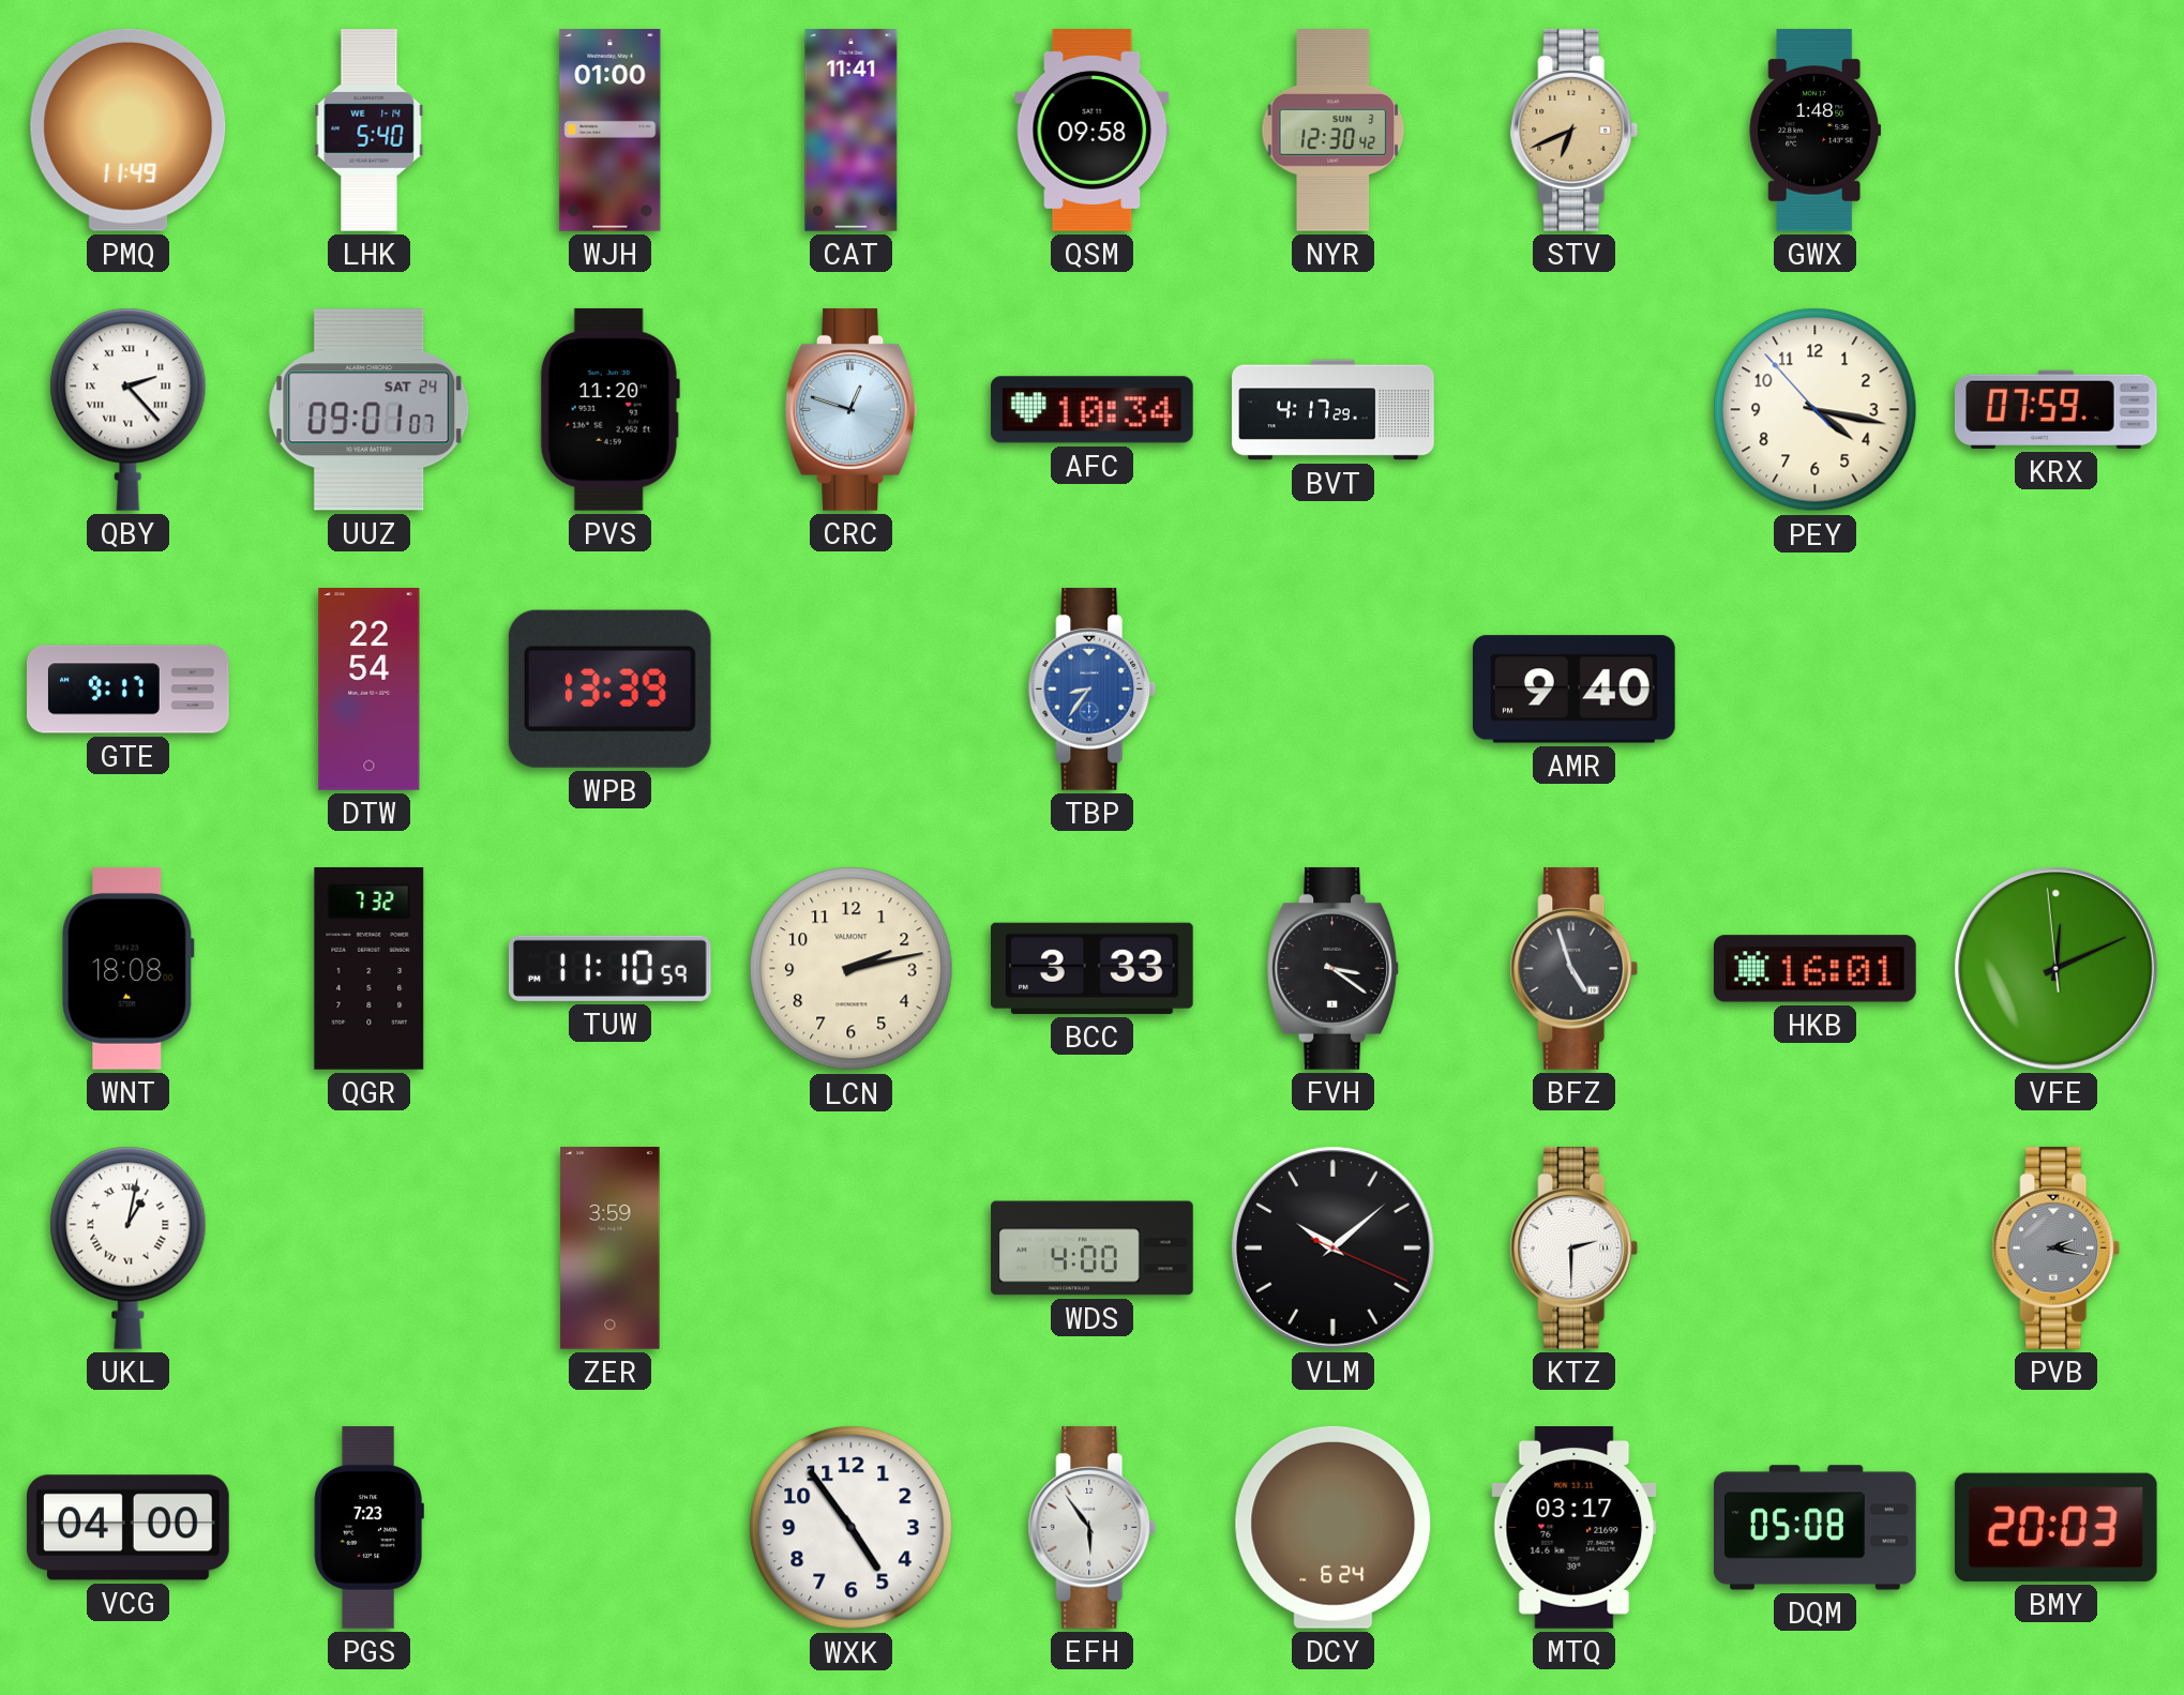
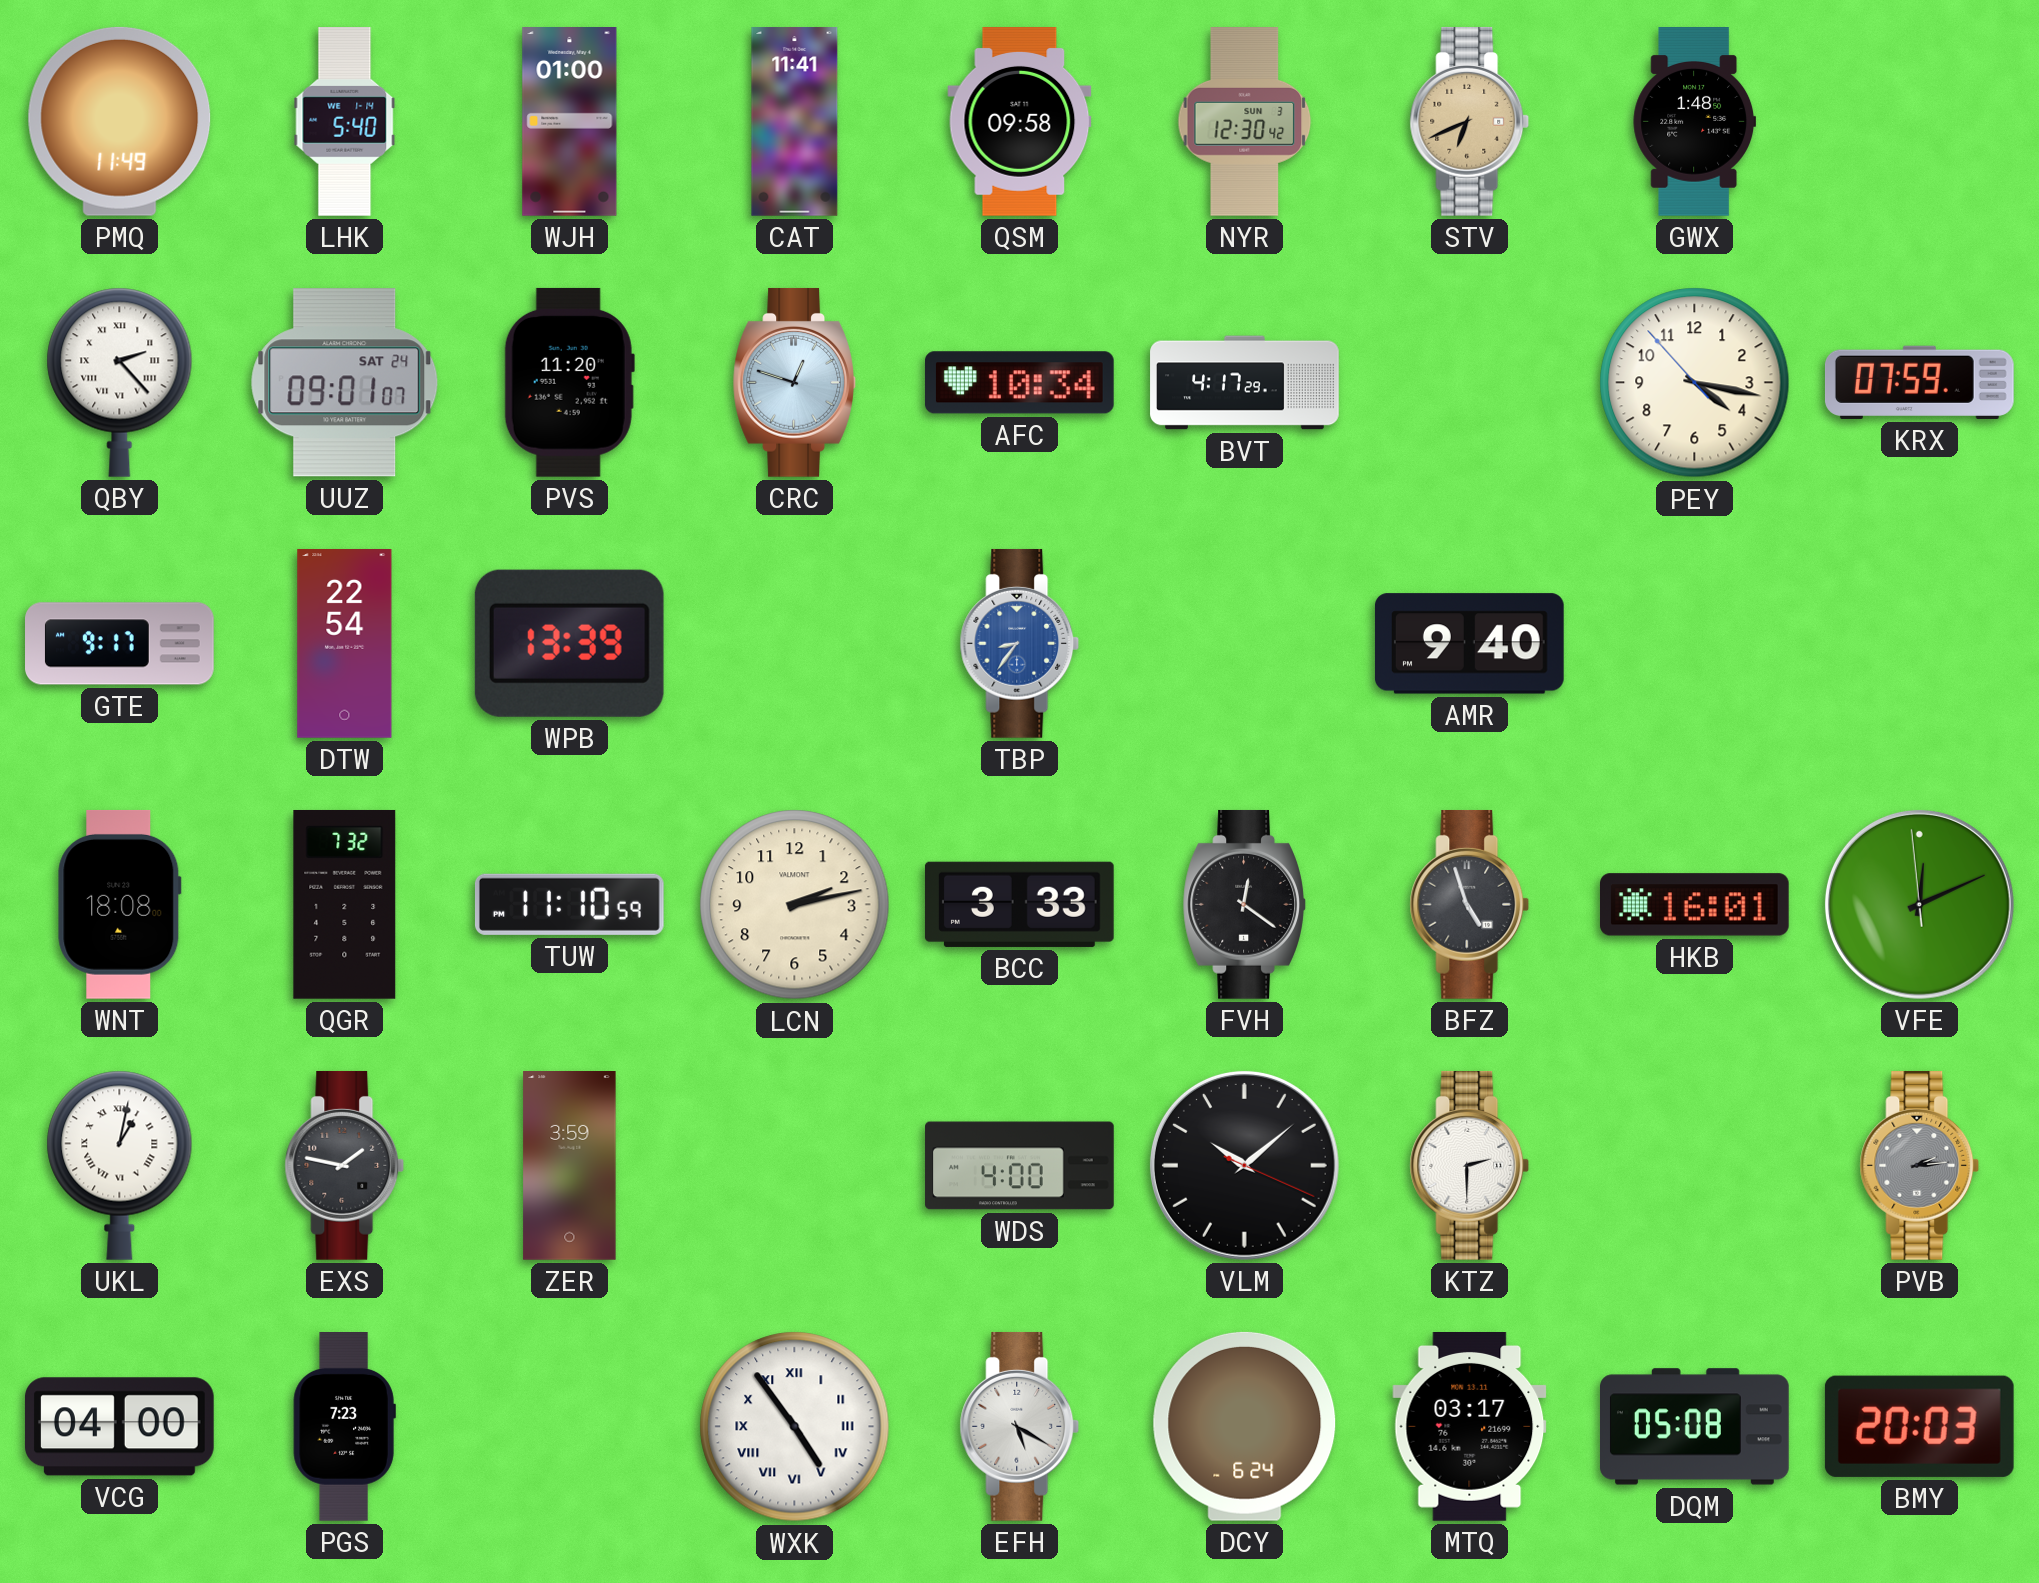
FVH: 3:21 -> 12:21
EXS: none -> 1:47
PVB: 2:17 -> 2:14
WXK numerals: Arabic -> Roman
EFH: 5:54 -> 5:20
